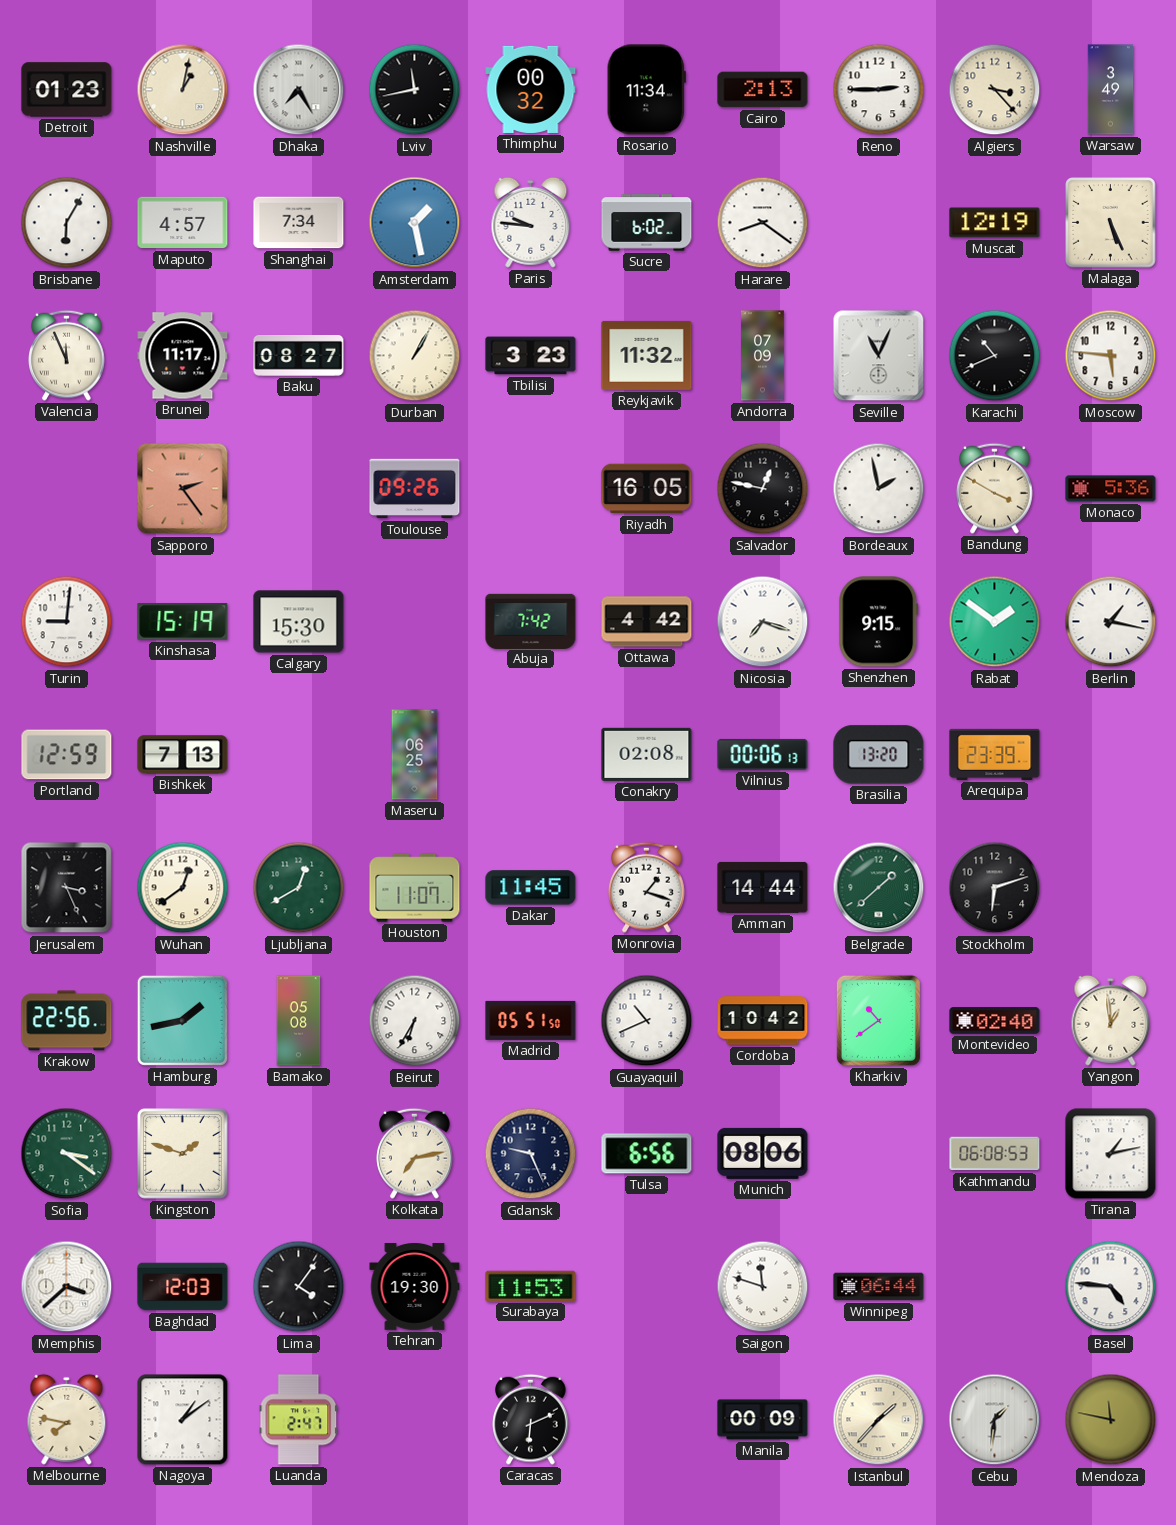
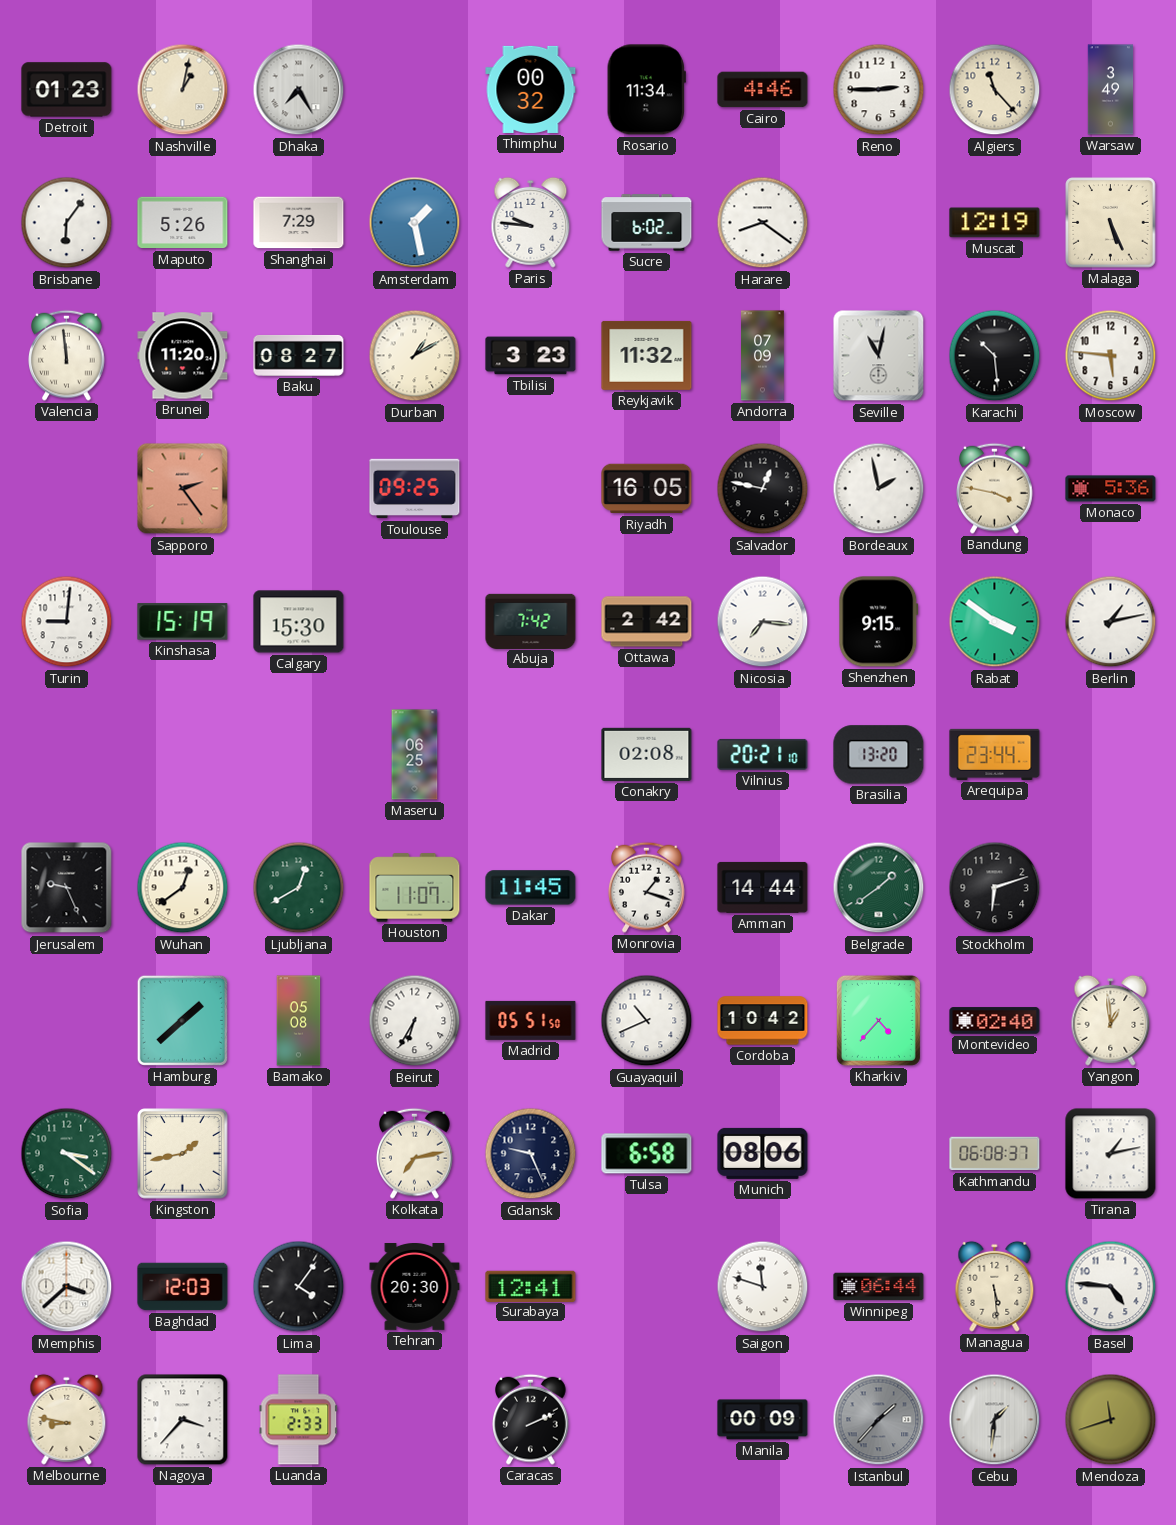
Lviv: 11:43 -> none
Cairo: 2:13 -> 4:46
Algiers: 3:23 -> 11:23
Brisbane: 6:05 -> 6:06
Maputo: 4:57 -> 5:26
Shanghai: 7:34 -> 7:29
Valencia: 11:56 -> 11:59
Brunei: 11:17 -> 11:20
Durban: 1:05 -> 1:10
Seville: 11:04 -> 11:02
Karachi: 10:41 -> 10:29
Toulouse: 09:26 -> 09:25
Bandung: 3:50 -> 3:47
Ottawa: 4:42 -> 2:42
Nicosia: 7:18 -> 7:16
Rabat: 1:51 -> 3:51
Berlin: 1:17 -> 1:13
Portland: 12:59 -> none
Bishkek: 7:13 -> none
Vilnius: 00:06 -> 20:21
Arequipa: 23:39 -> 23:44
Jerusalem: 3:26 -> 9:26
Belgrade: 1:38 -> 1:39
Krakow: 22:56 -> none
Hamburg: 1:43 -> 1:38
Kharkiv: 10:39 -> 4:37
Kingston: 1:48 -> 1:43
Tulsa: 6:56 -> 6:58
Kathmandu: 06:08:53 -> 06:08:37
Tehran: 19:30 -> 20:30
Surabaya: 11:53 -> 12:41
Managua: none -> 5:29
Melbourne: 7:47 -> 8:47
Nagoya: 1:09 -> 3:37
Luanda: 2:47 -> 2:33
Caracas: 6:11 -> 2:11
Istanbul dial: cream -> grey
Mendoza: 11:47 -> 11:42
